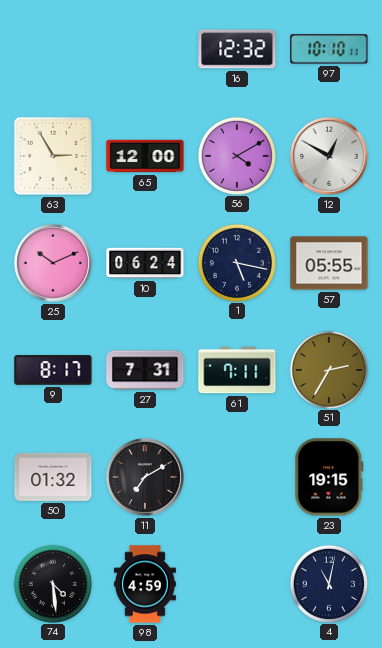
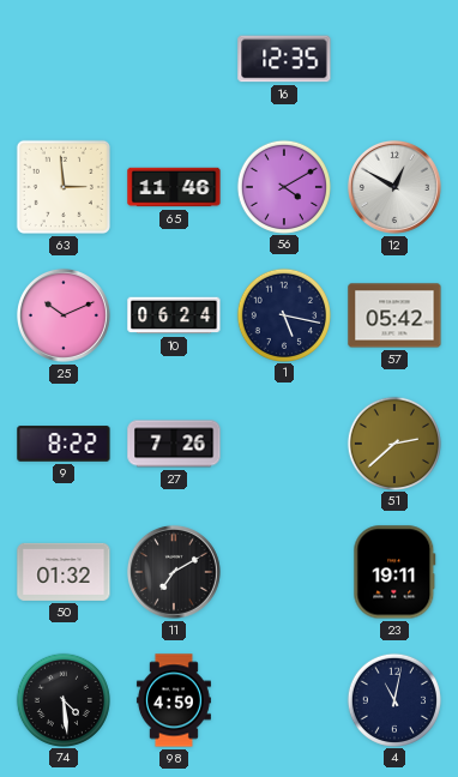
16: 12:32 -> 12:35
97: 10:10 -> none
63: 2:55 -> 2:59
65: 12:00 -> 11:46
57: 05:55 -> 05:42
9: 8:17 -> 8:22
27: 7:31 -> 7:26
61: 7:11 -> none
51: 2:35 -> 2:38
23: 19:15 -> 19:11
